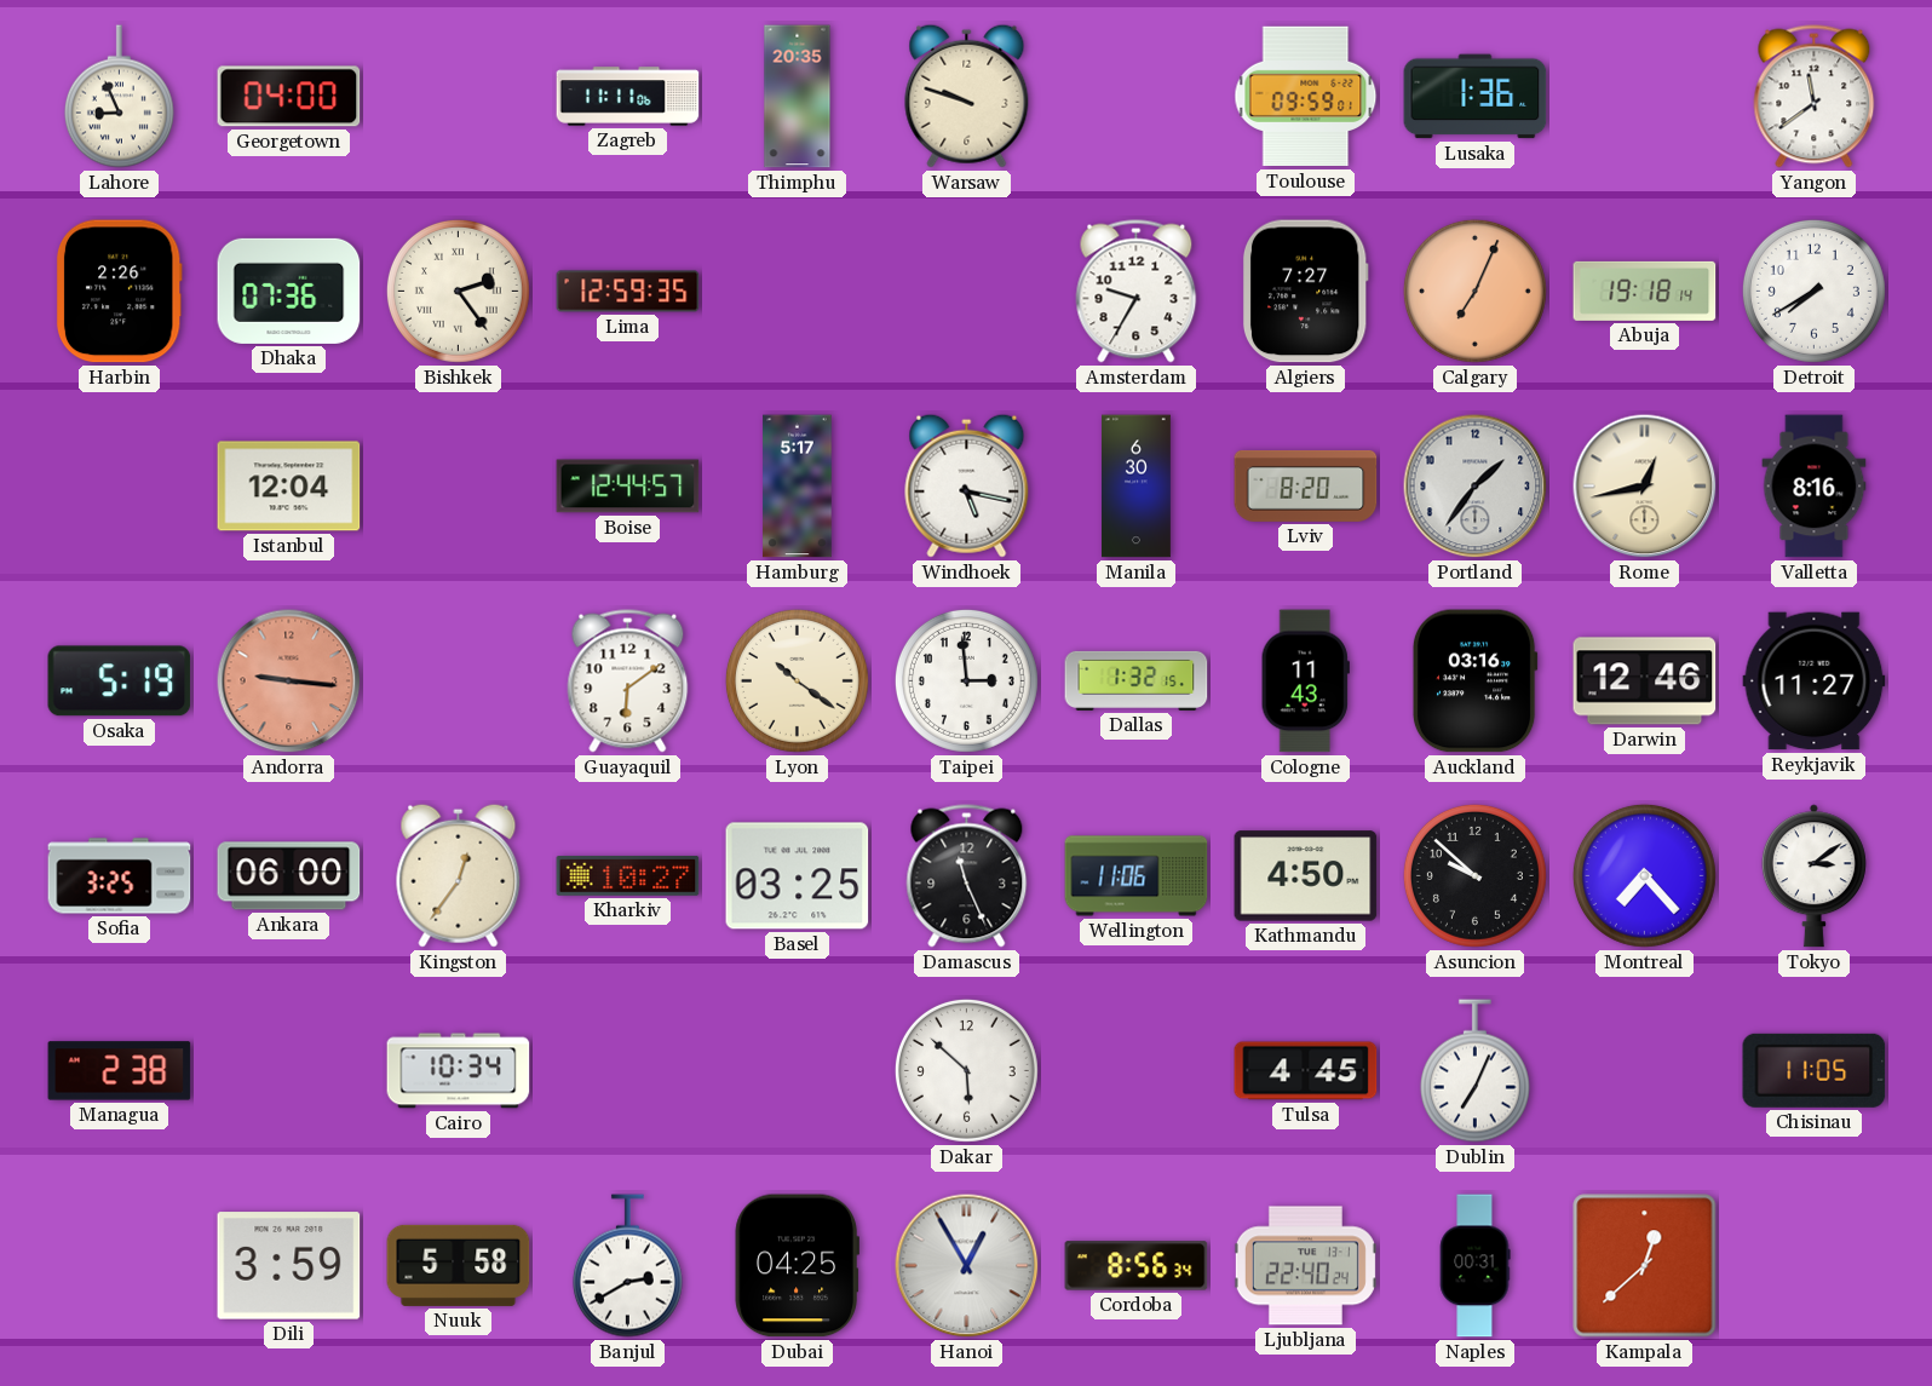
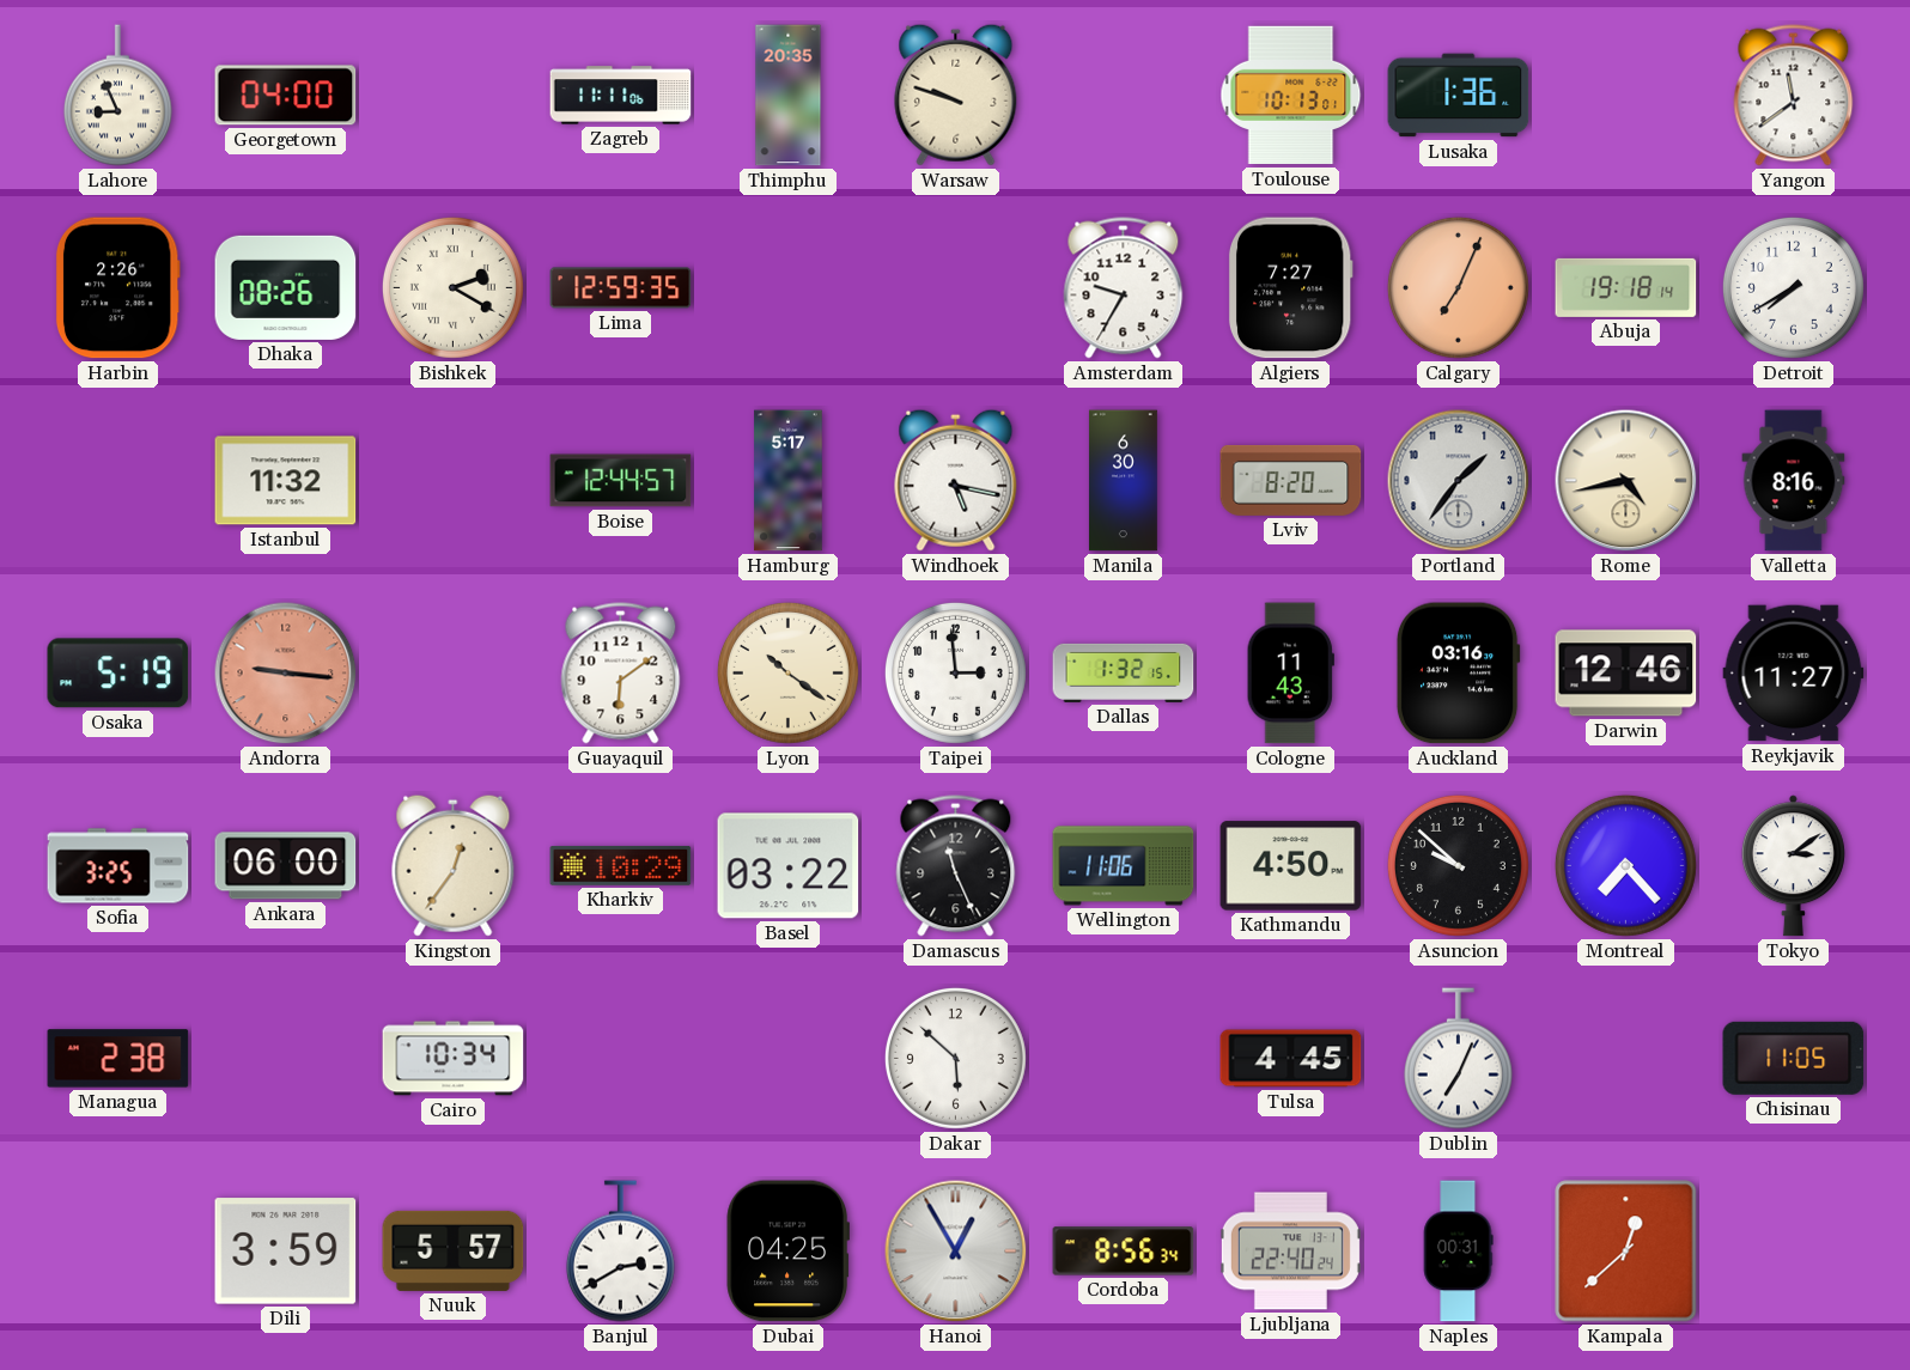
Toulouse: 09:59 -> 10:13
Dhaka: 07:36 -> 08:26
Bishkek: 2:24 -> 2:20
Istanbul: 12:04 -> 11:32
Rome: 12:43 -> 4:43
Kharkiv: 10:27 -> 10:29
Basel: 03:25 -> 03:22
Nuuk: 5:58 -> 5:57
